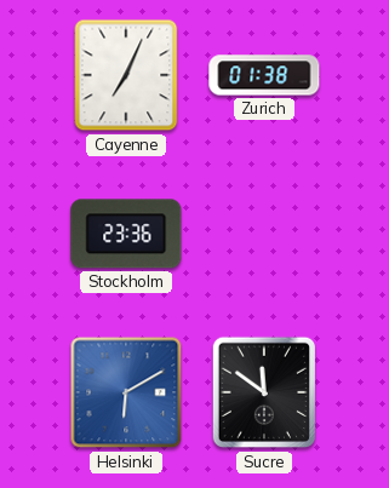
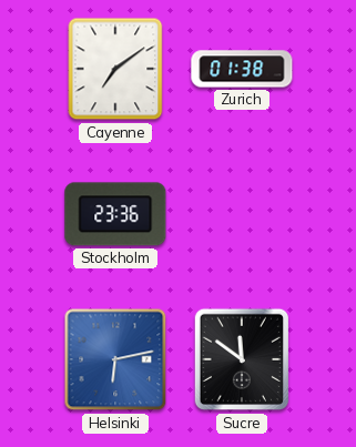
Cayenne: 7:04 -> 7:09
Helsinki: 6:10 -> 6:13
